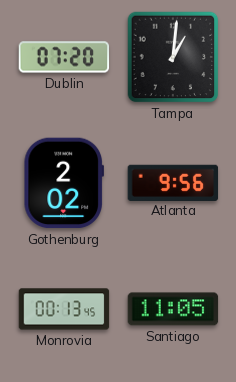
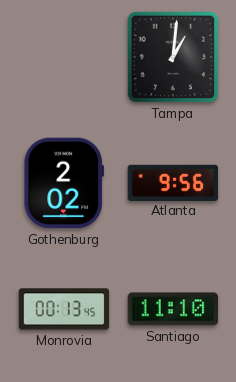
Dublin: 07:20 -> none
Santiago: 11:05 -> 11:10
